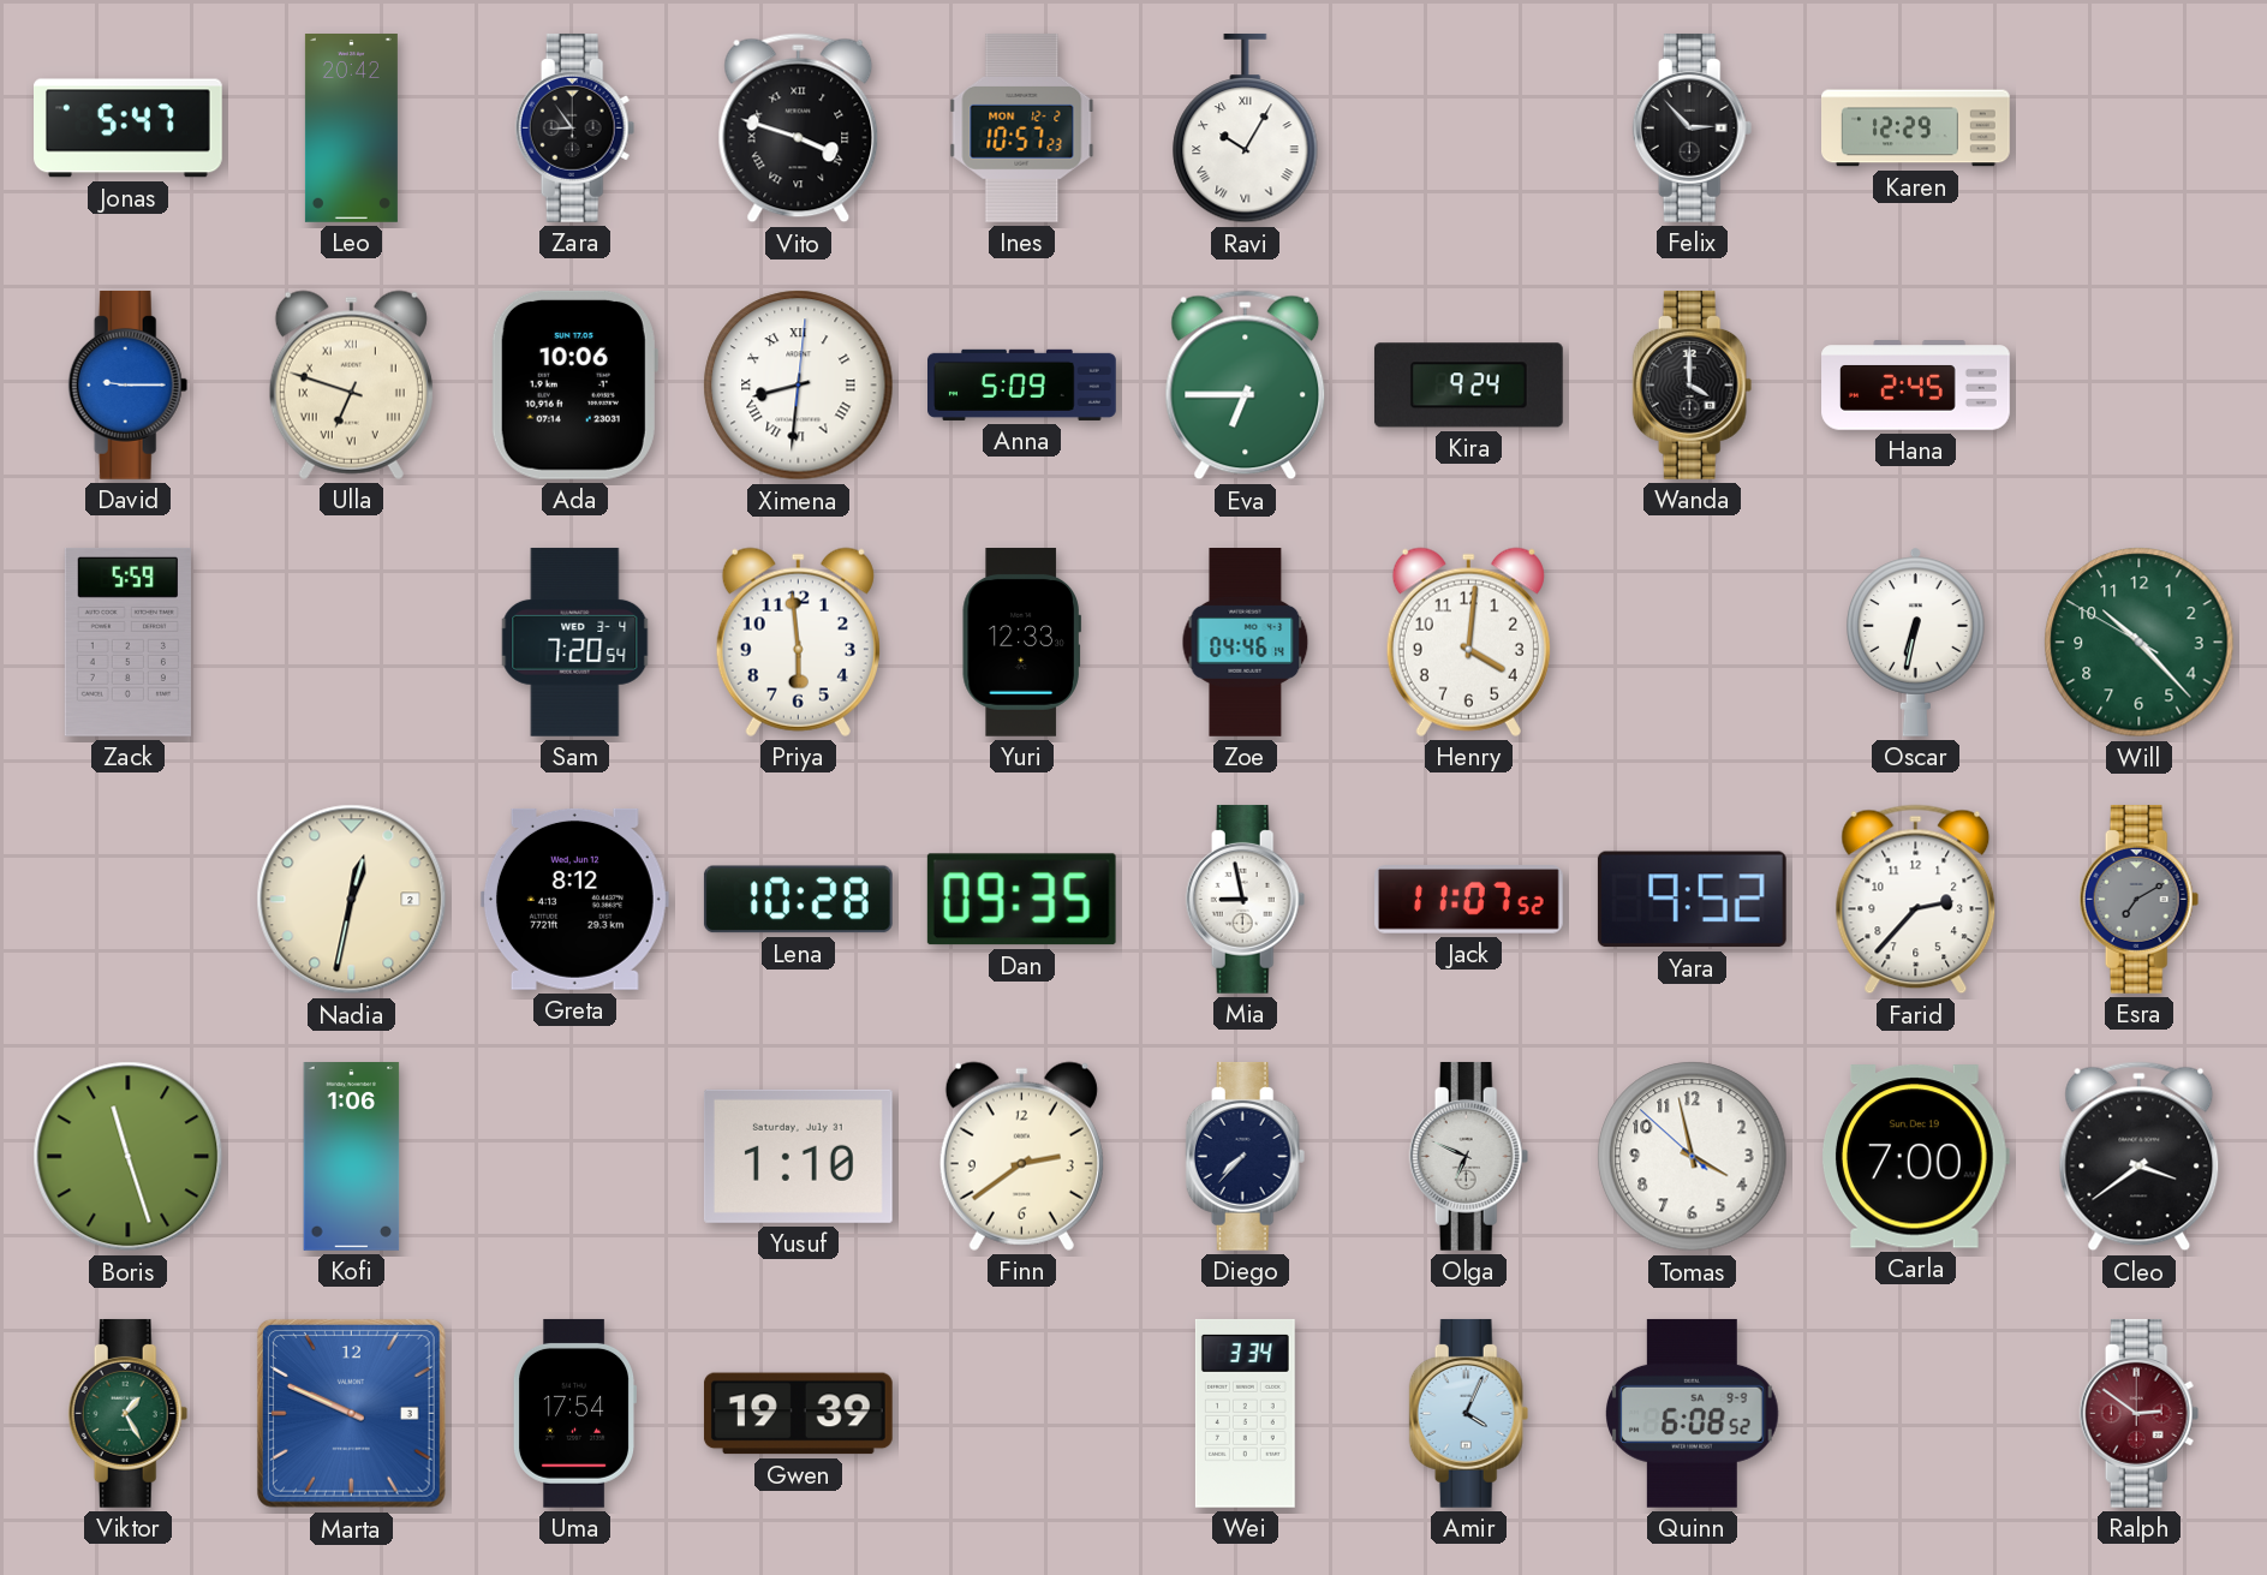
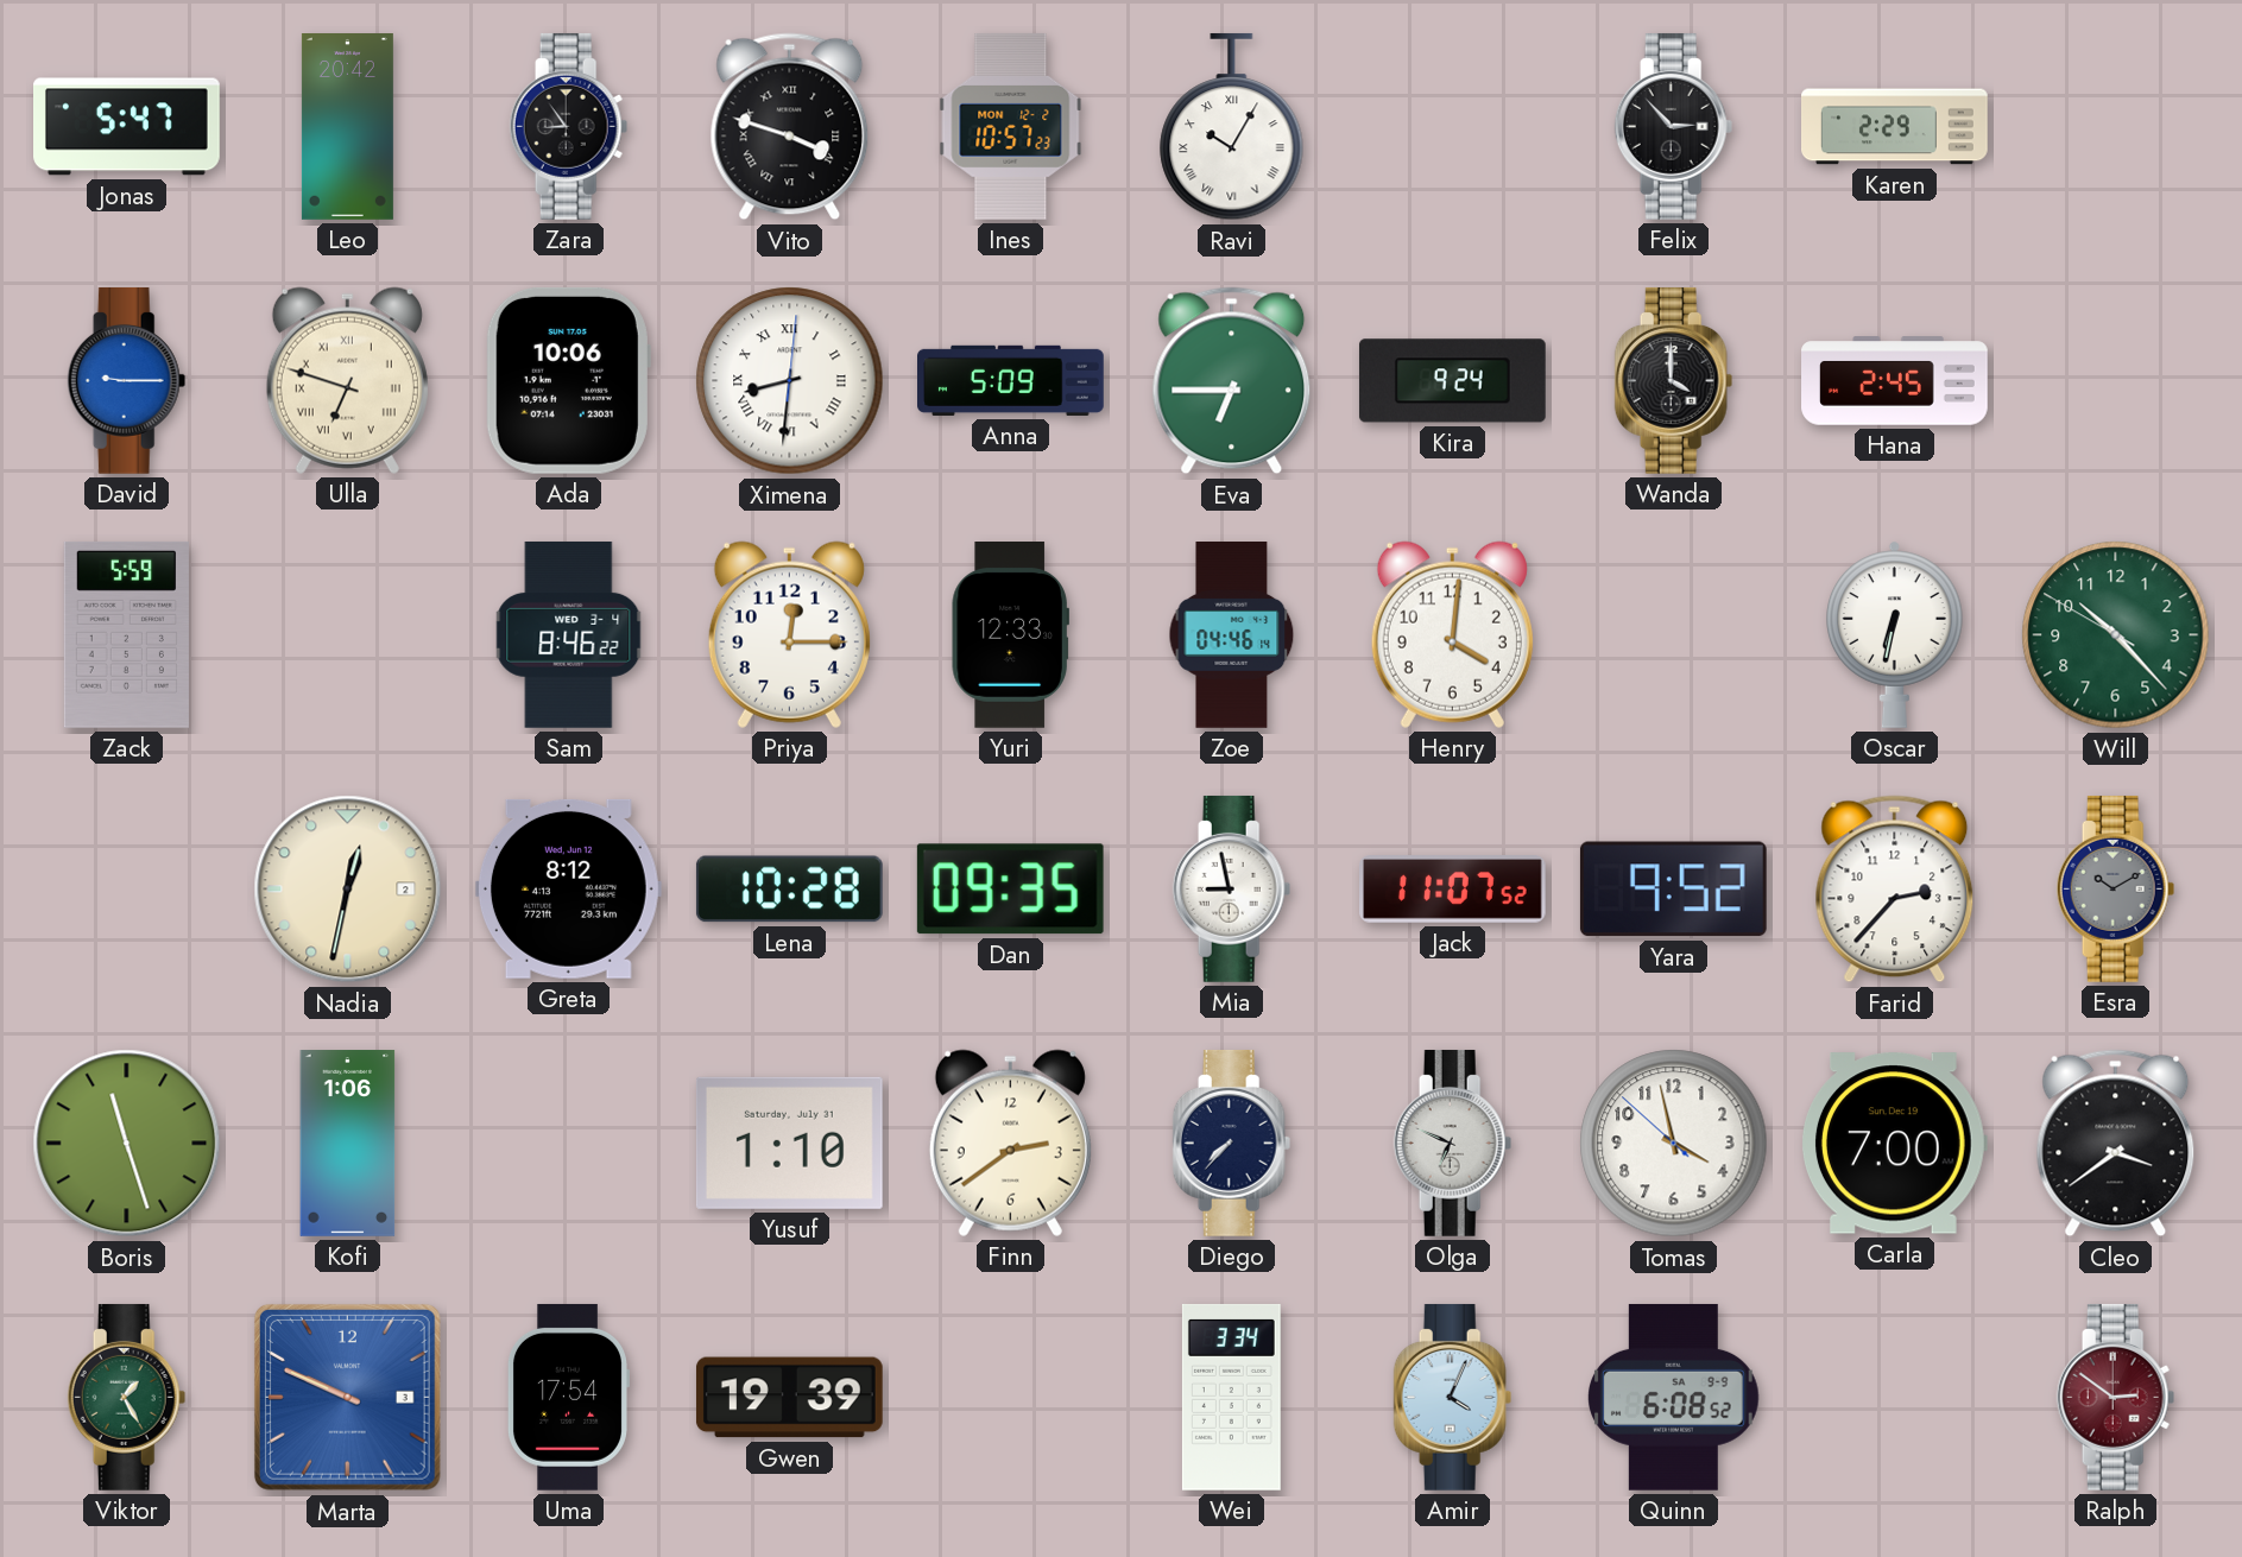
Karen: 12:29 -> 2:29
Sam: 7:20 -> 8:46
Priya: 5:59 -> 12:15
Esra: 7:10 -> 10:10
